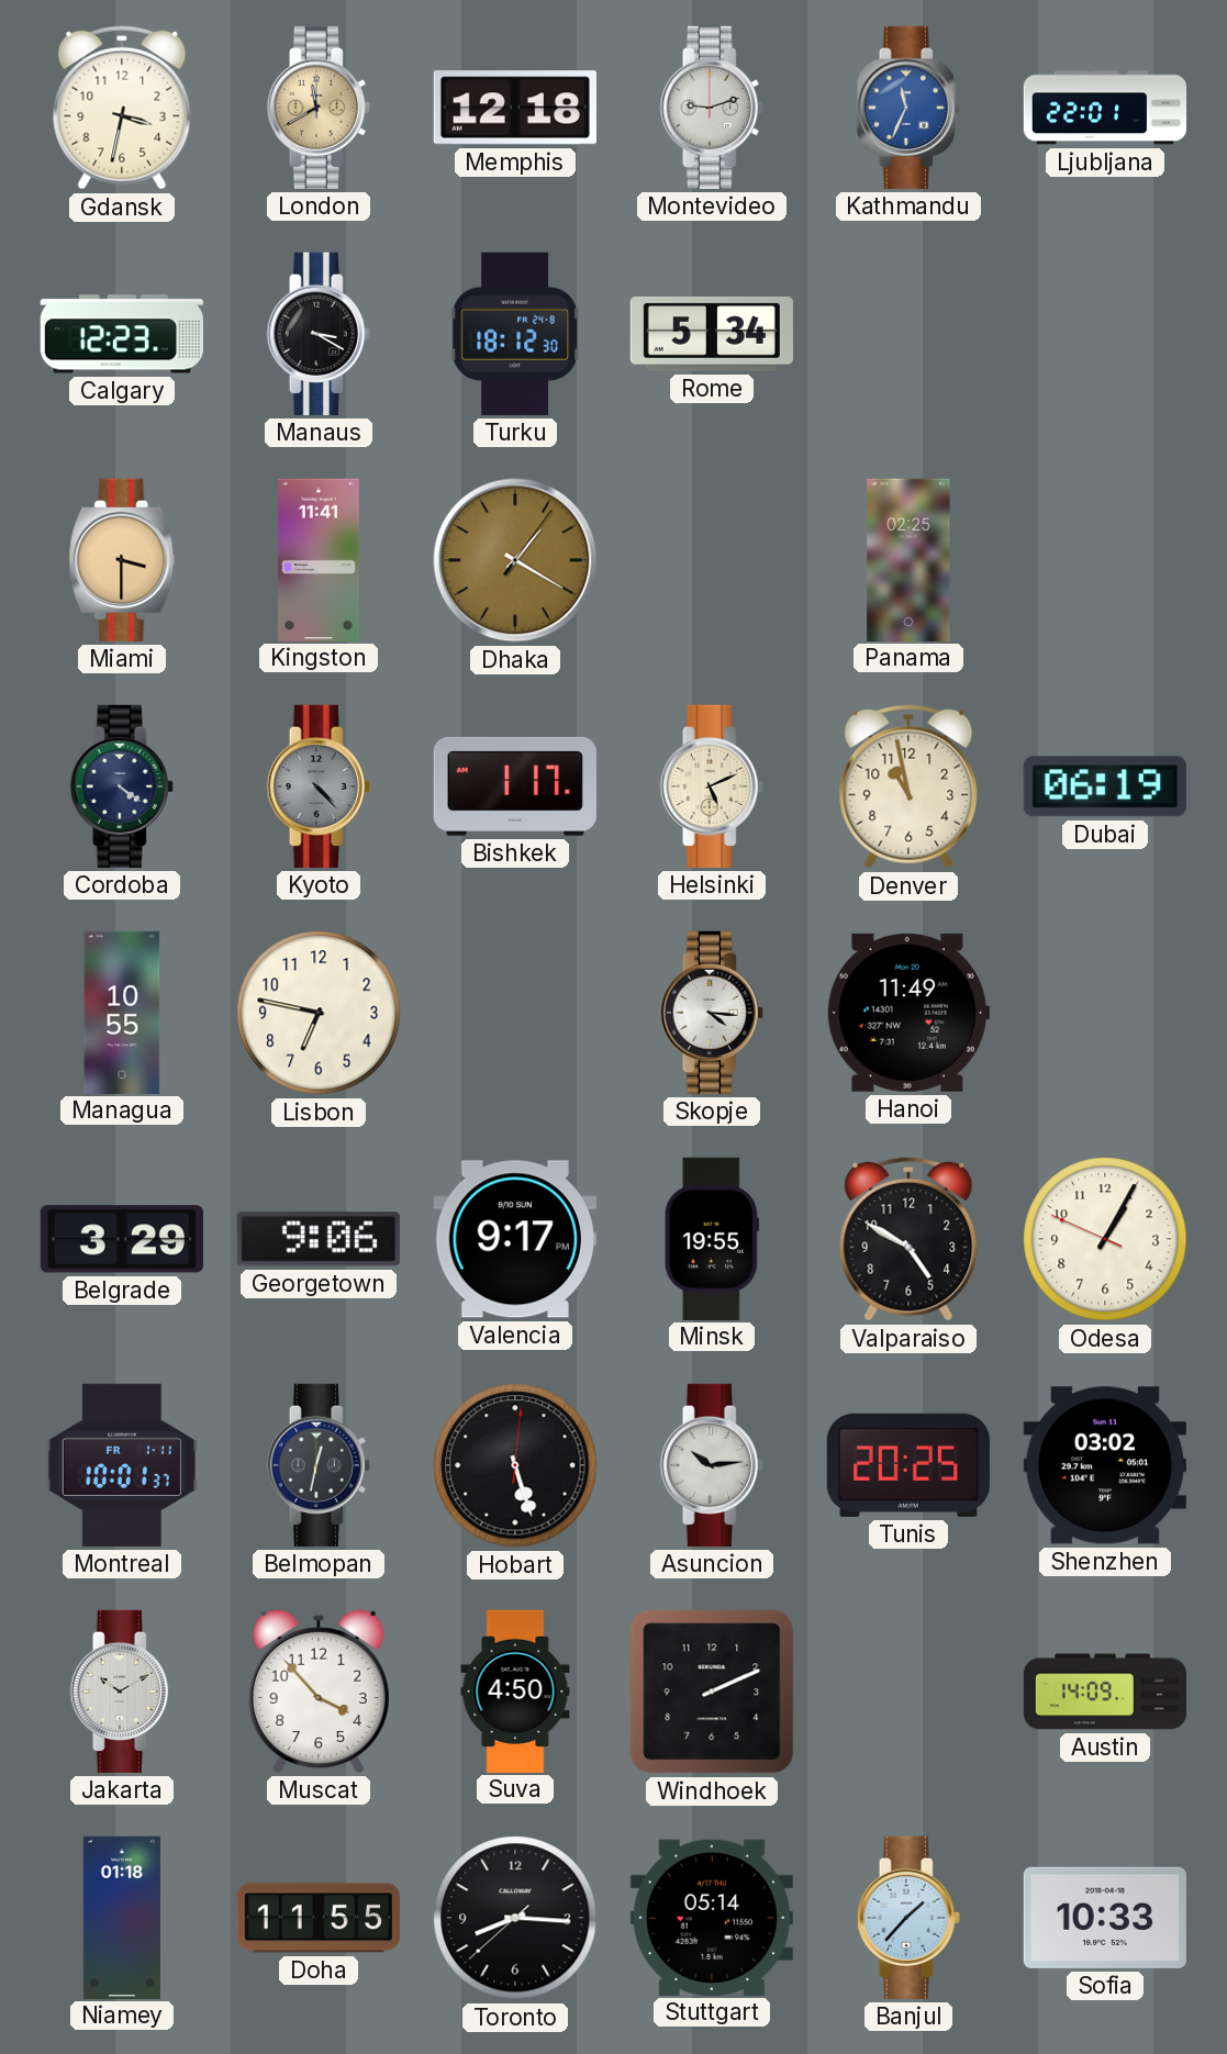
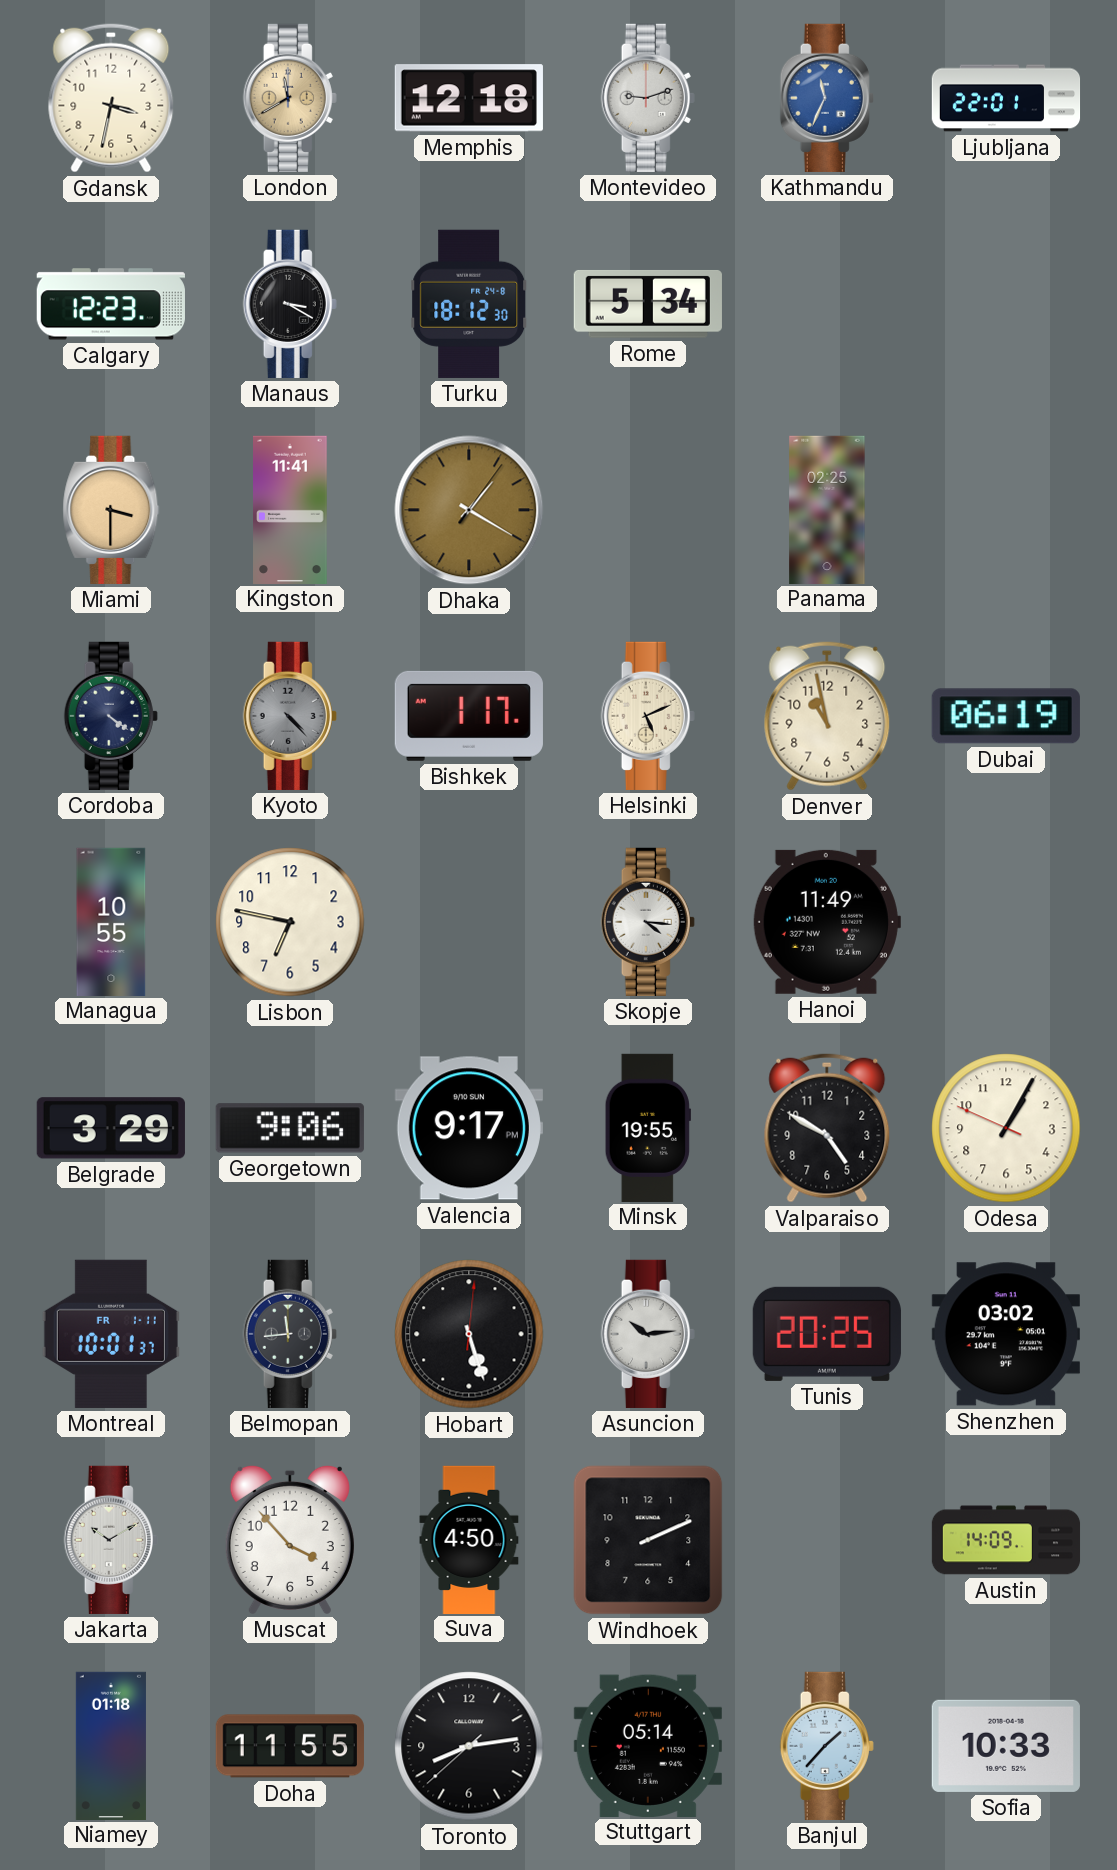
Belmopan: 12:32 -> 11:44
Toronto: 8:15 -> 8:13
